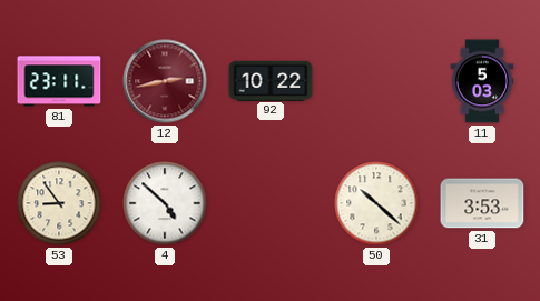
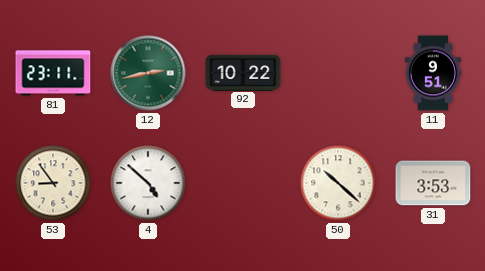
12 dial: burgundy -> green
11: 5:03 -> 9:51
